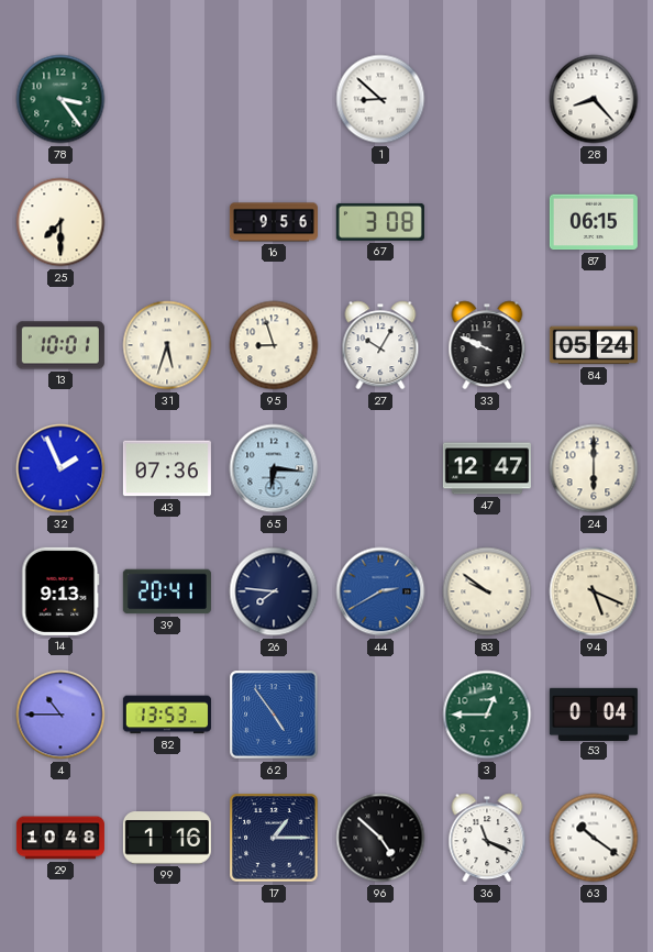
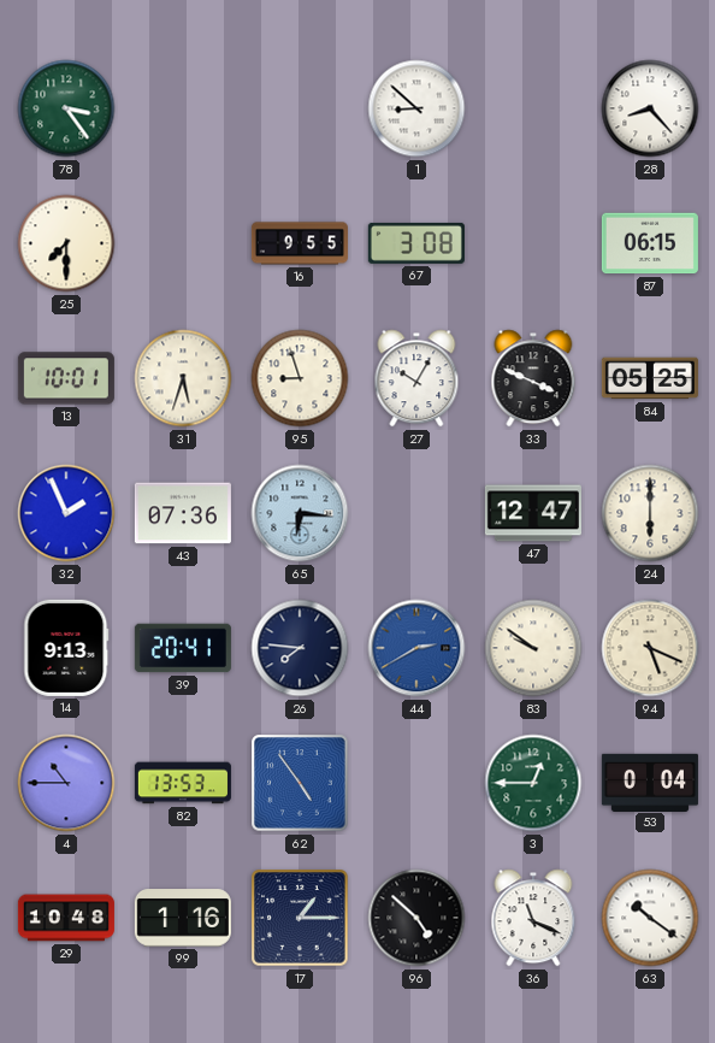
16: 9:56 -> 9:55
33: 9:49 -> 3:49
84: 05:24 -> 05:25
